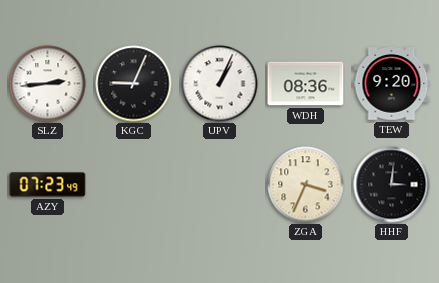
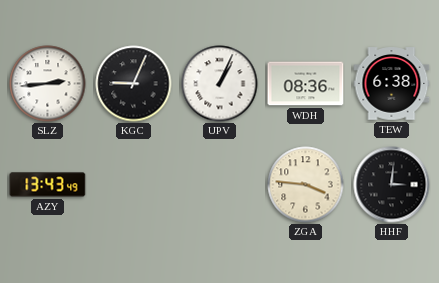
TEW: 9:20 -> 6:38
AZY: 07:23 -> 13:43
ZGA: 3:34 -> 3:46
